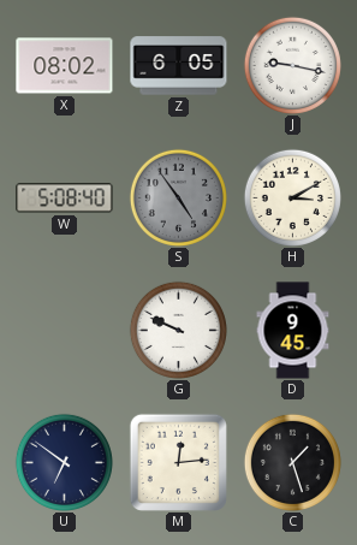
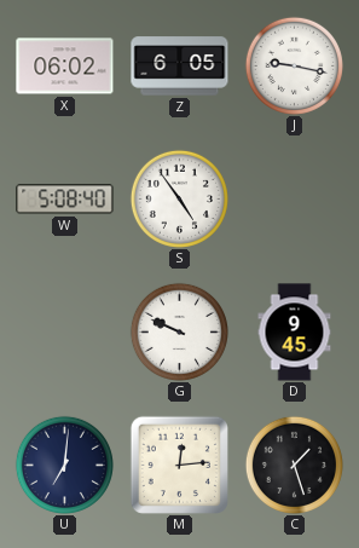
X: 08:02 -> 06:02
S dial: grey -> white
H: 3:10 -> none
U: 6:51 -> 7:01
